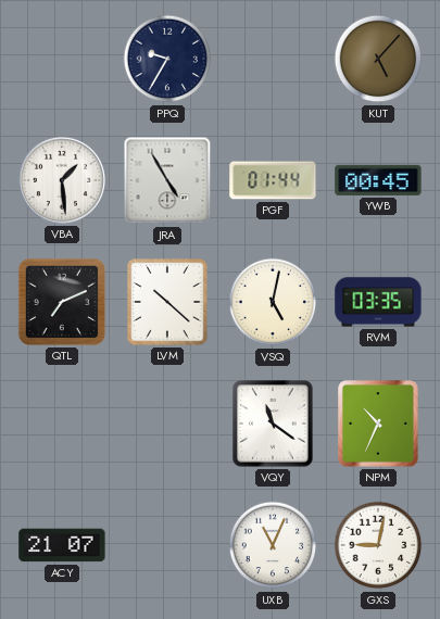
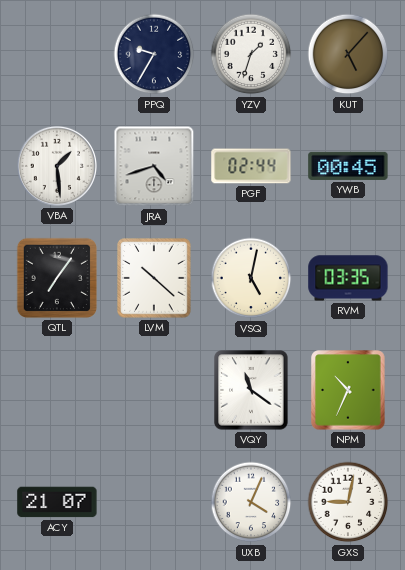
YZV: none -> 1:33
JRA: 4:55 -> 4:42
PGF: 01:44 -> 02:44
QTL: 7:11 -> 7:06
UXB: 11:04 -> 4:04
